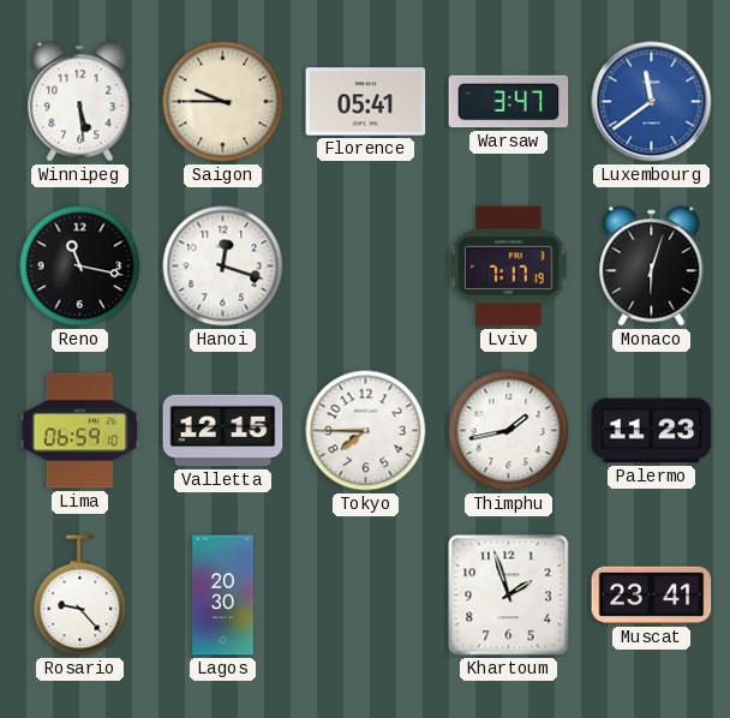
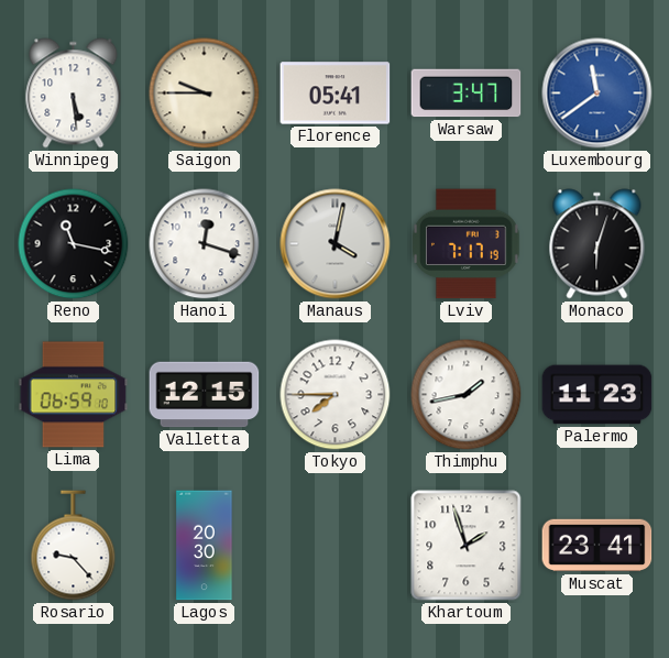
Manaus: none -> 4:02
